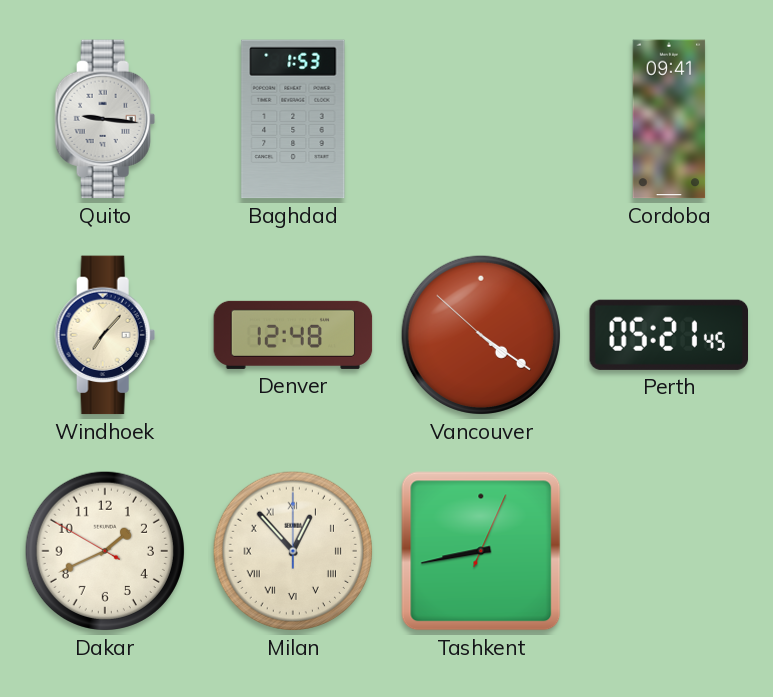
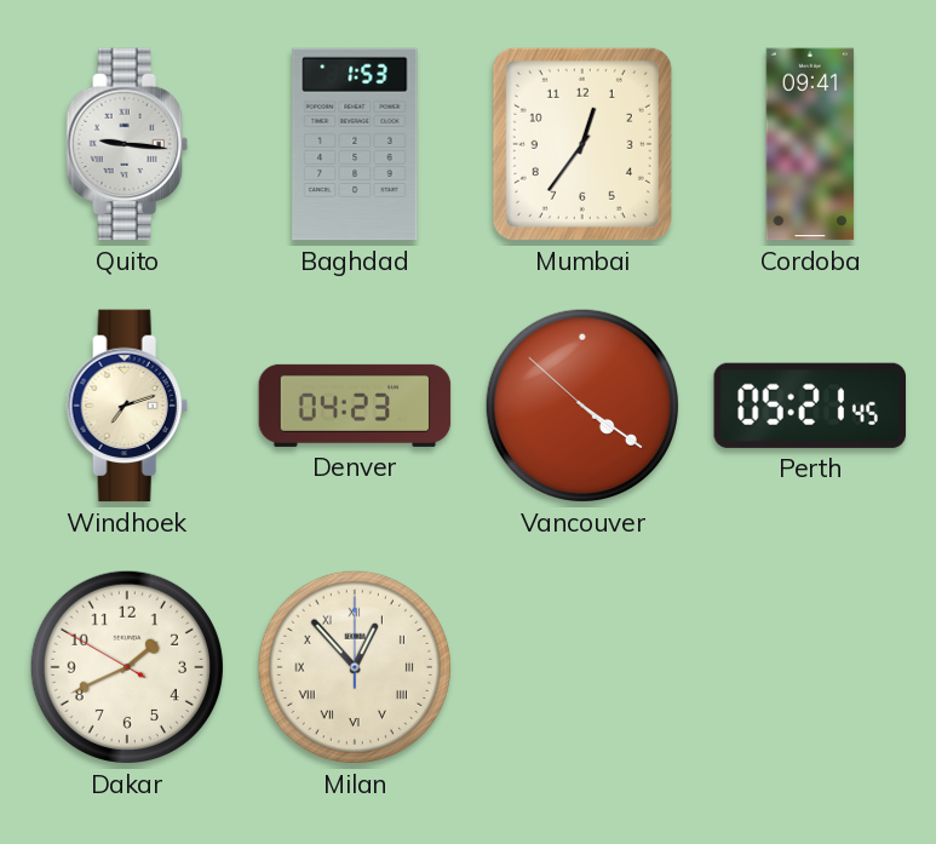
Mumbai: none -> 12:36
Windhoek: 7:07 -> 7:12
Denver: 12:48 -> 04:23
Tashkent: 8:43 -> none
